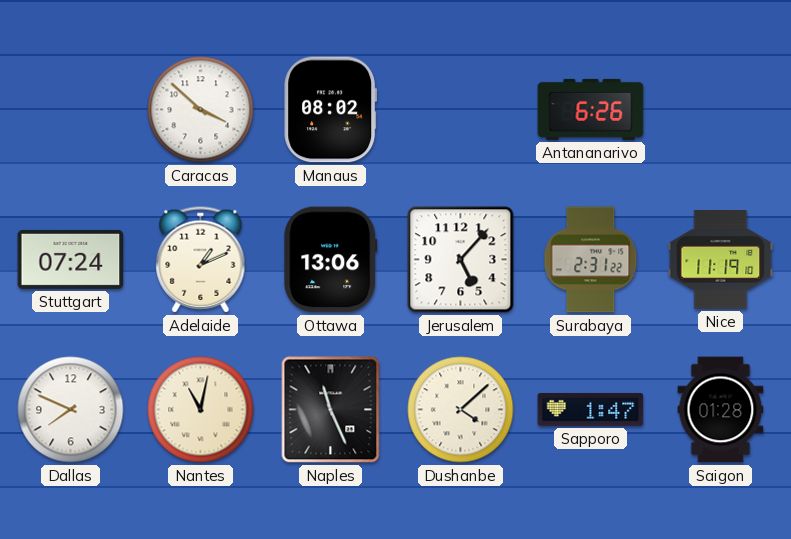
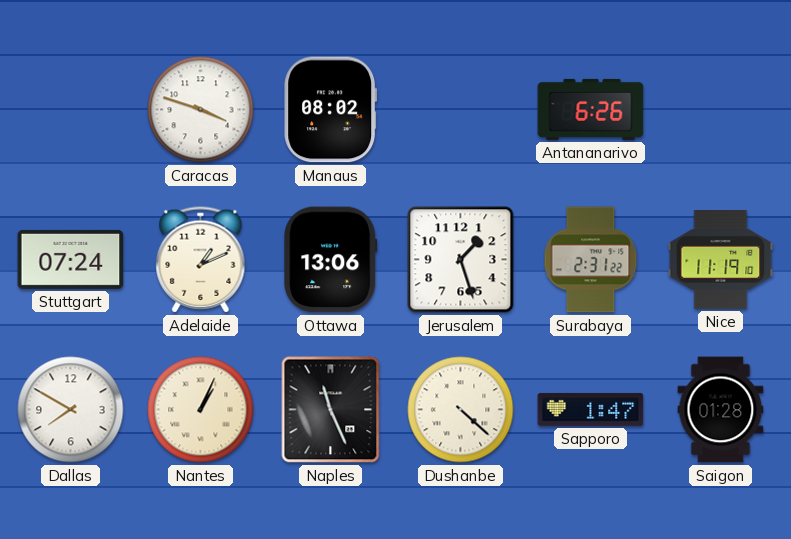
Caracas: 3:52 -> 3:48
Jerusalem: 5:07 -> 1:27
Dallas: 7:49 -> 7:50
Nantes: 11:02 -> 1:04
Dushanbe: 4:08 -> 4:22
